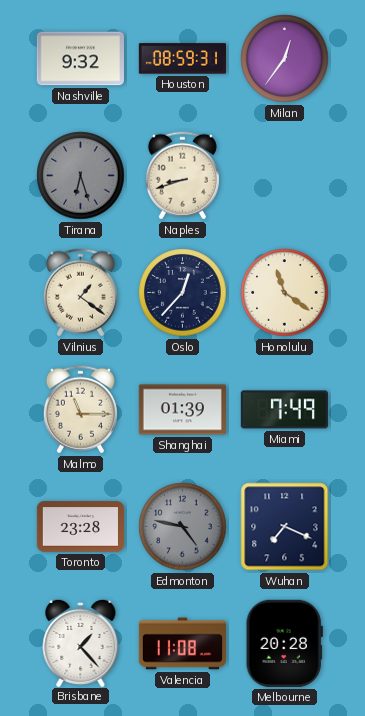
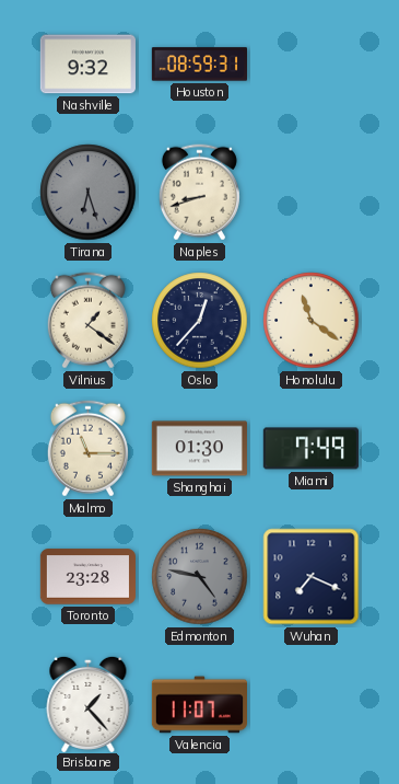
Milan: 12:36 -> none
Shanghai: 01:39 -> 01:30
Valencia: 11:08 -> 11:07
Melbourne: 20:28 -> none
